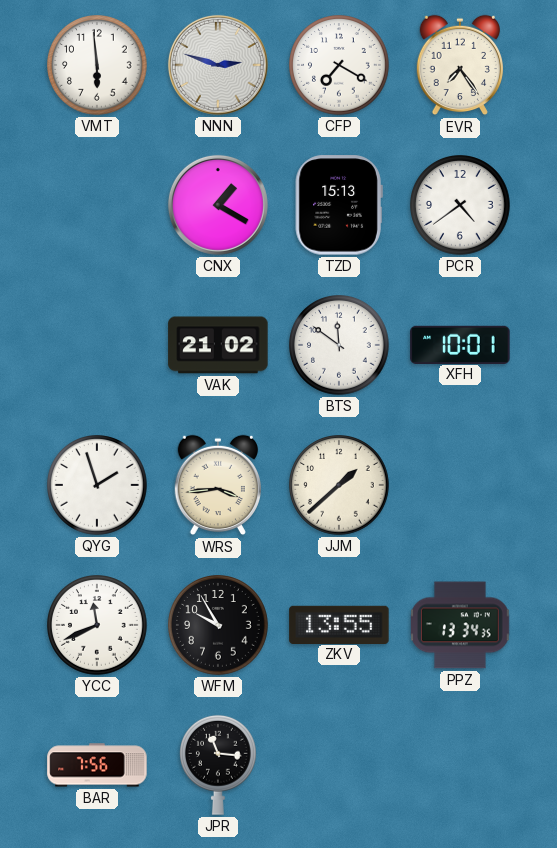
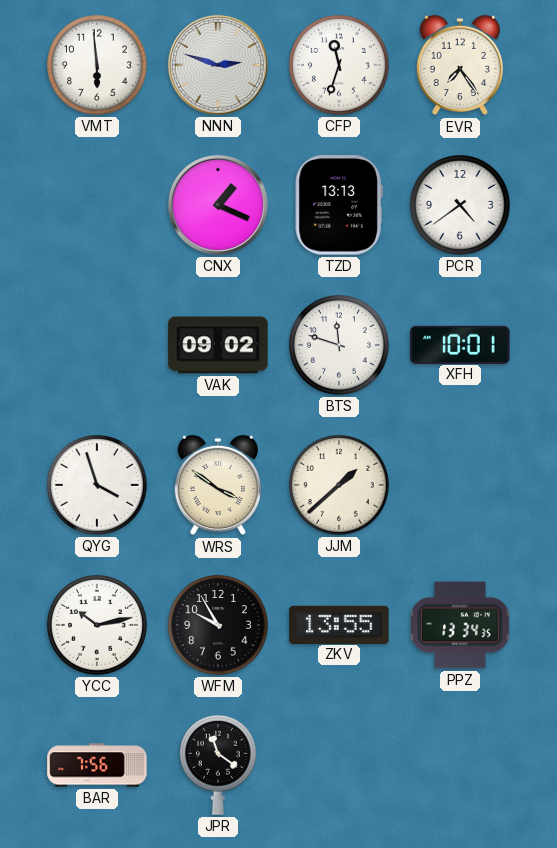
CFP: 7:20 -> 11:33
CNX: 1:20 -> 1:19
TZD: 15:13 -> 13:13
VAK: 21:02 -> 09:02
BTS: 11:51 -> 11:48
QYG: 1:57 -> 3:57
WRS: 3:44 -> 3:51
YCC: 11:41 -> 10:13
JPR: 11:16 -> 11:21
